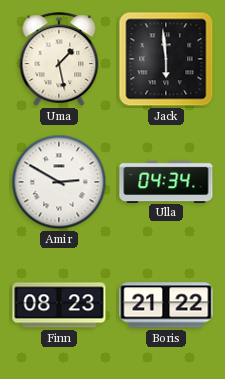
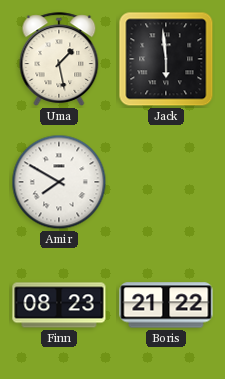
Amir: 2:50 -> 7:50
Ulla: 04:34 -> none
